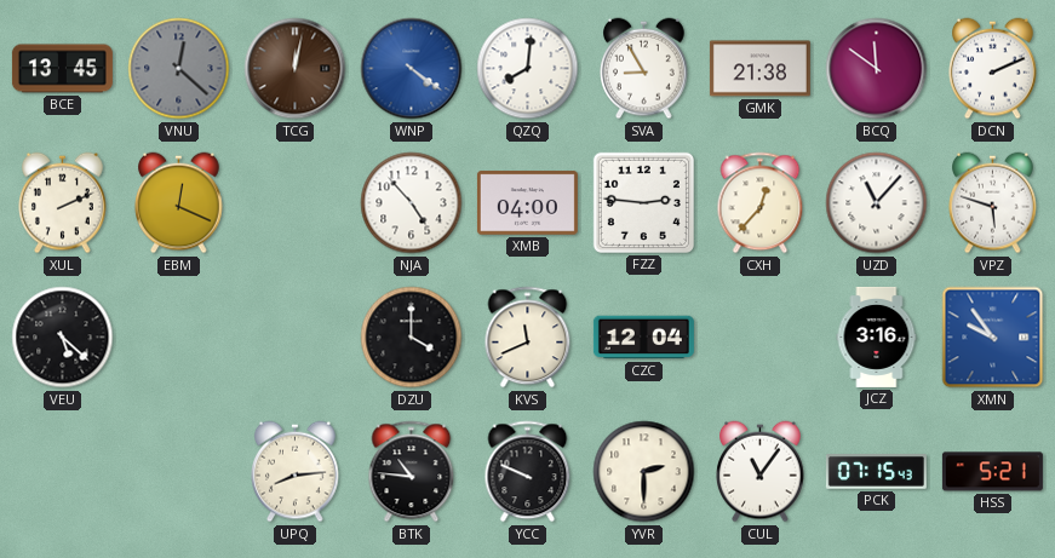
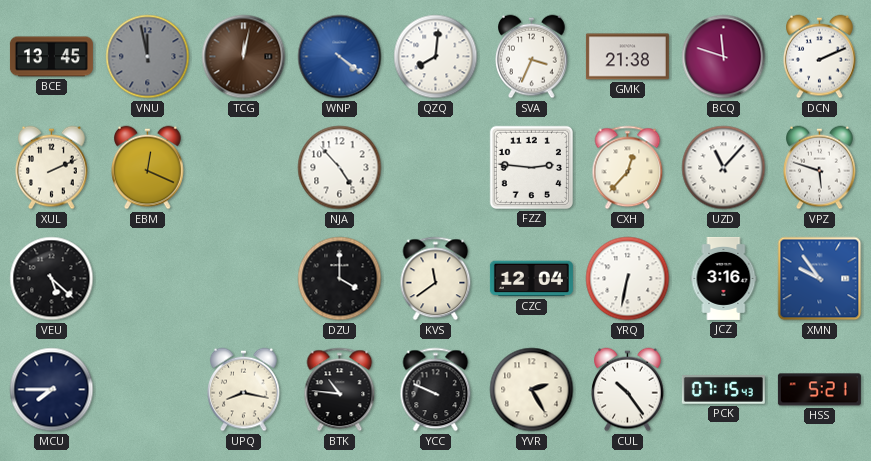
VNU: 12:22 -> 11:58
SVA: 8:55 -> 3:34
BCQ: 11:51 -> 11:48
XMB: 04:00 -> none
KVS: 11:41 -> 11:39
YRQ: none -> 6:32
MCU: none -> 7:45
UPQ: 8:14 -> 8:17
YVR: 2:30 -> 2:25
CUL: 11:06 -> 10:24
